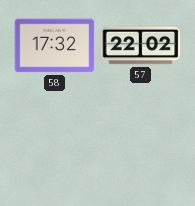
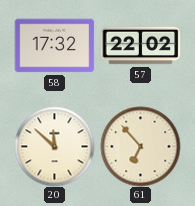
20: none -> 11:52
61: none -> 6:53
